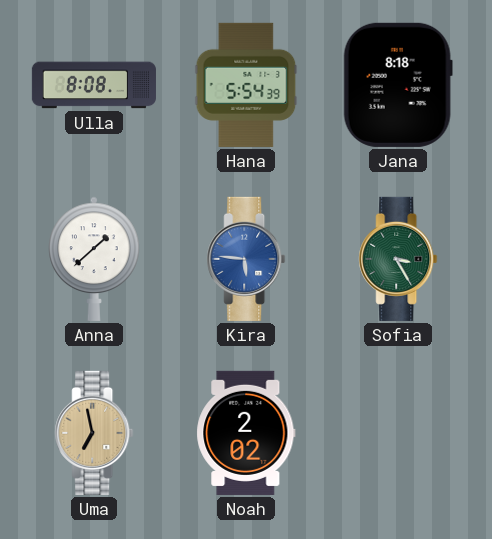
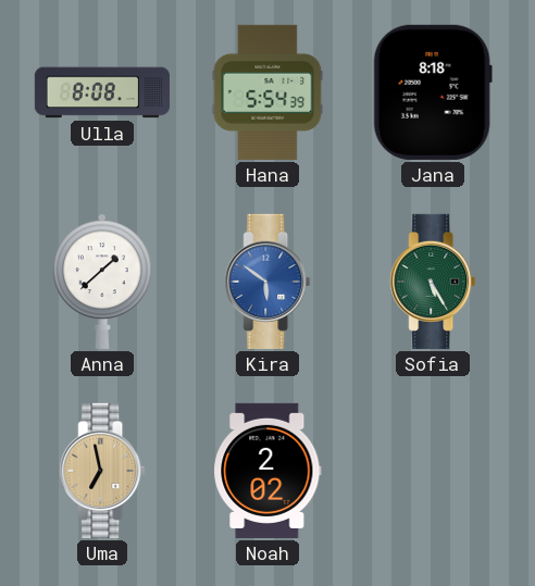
Kira: 5:46 -> 5:51
Sofia: 3:25 -> 5:25
